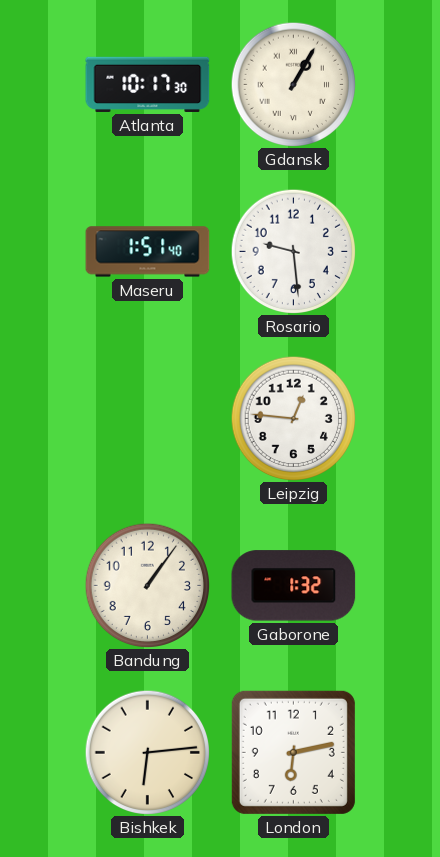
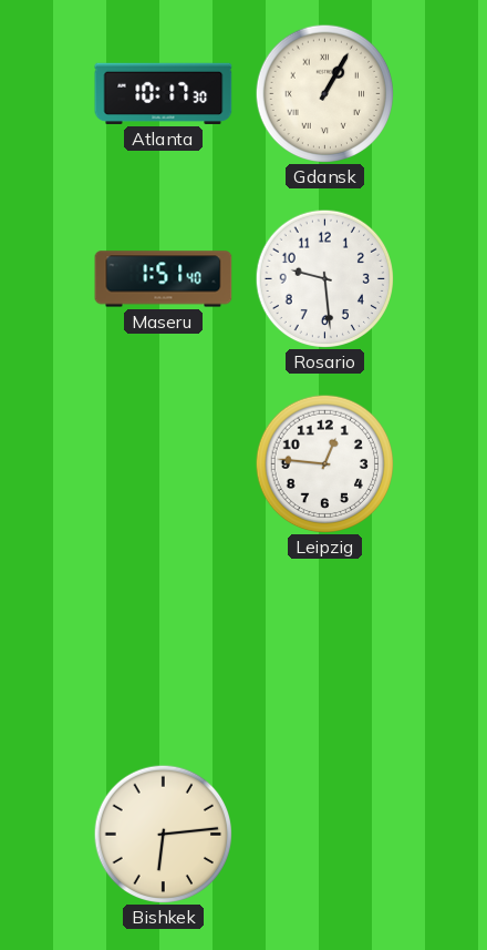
Bandung: 1:06 -> none
Gaborone: 1:32 -> none
London: 6:13 -> none
